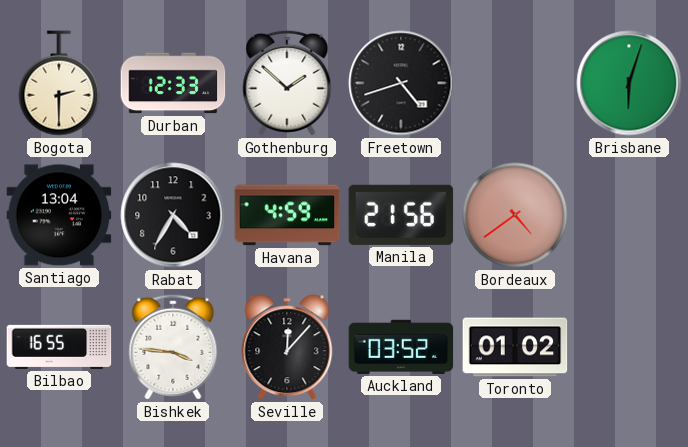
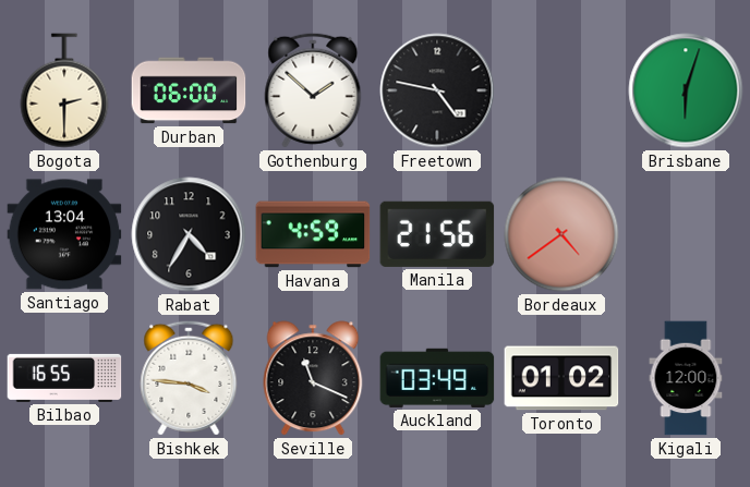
Durban: 12:33 -> 06:00
Freetown: 4:42 -> 4:47
Seville: 12:07 -> 11:19
Auckland: 03:52 -> 03:49
Kigali: none -> 12:00
